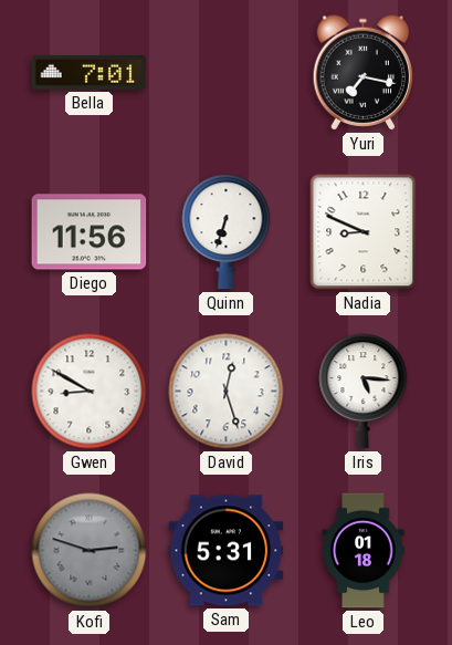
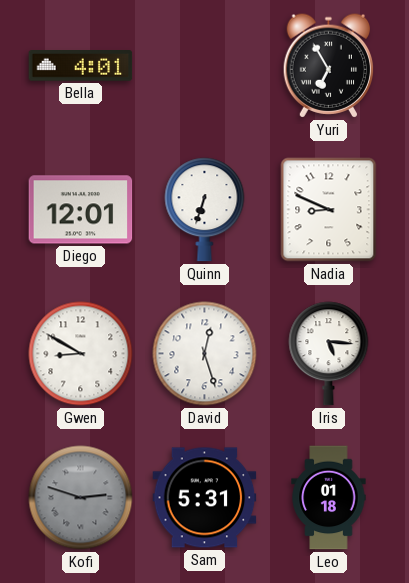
Bella: 7:01 -> 4:01
Yuri: 7:17 -> 6:55
Diego: 11:56 -> 12:01
